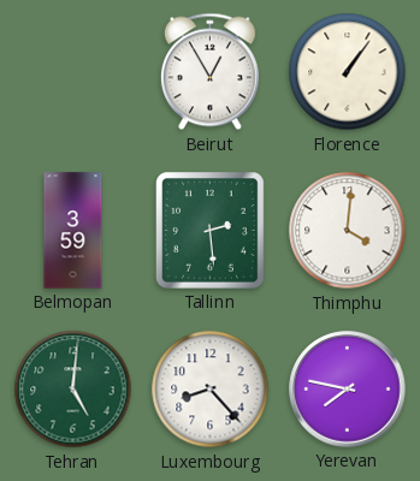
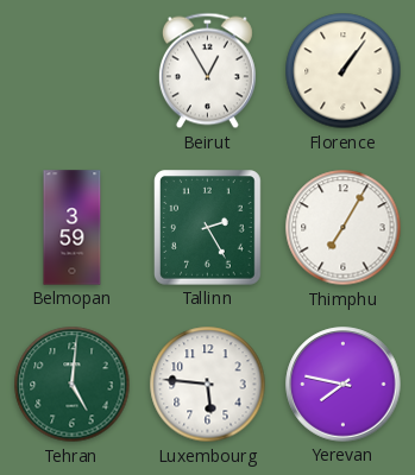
Tallinn: 2:29 -> 2:25
Thimphu: 4:01 -> 7:05
Luxembourg: 8:23 -> 5:46
